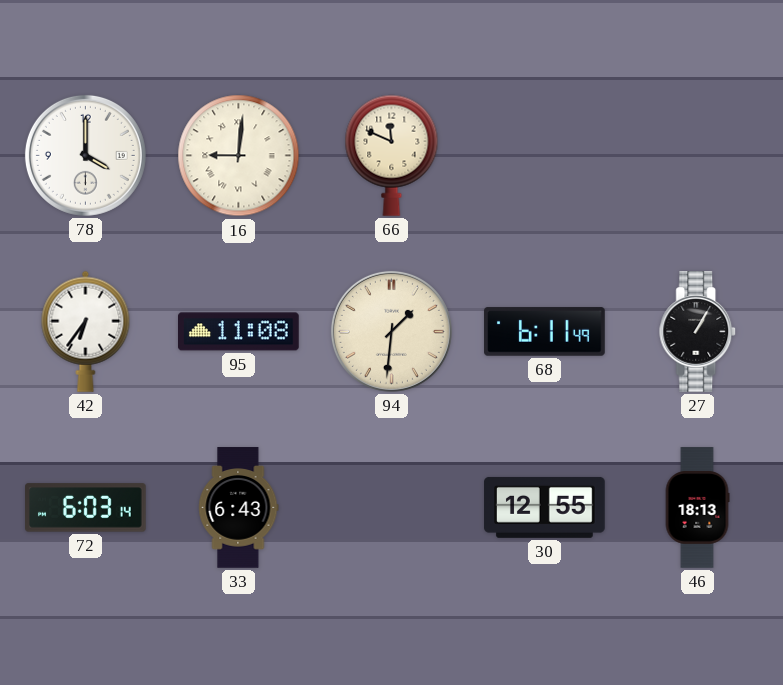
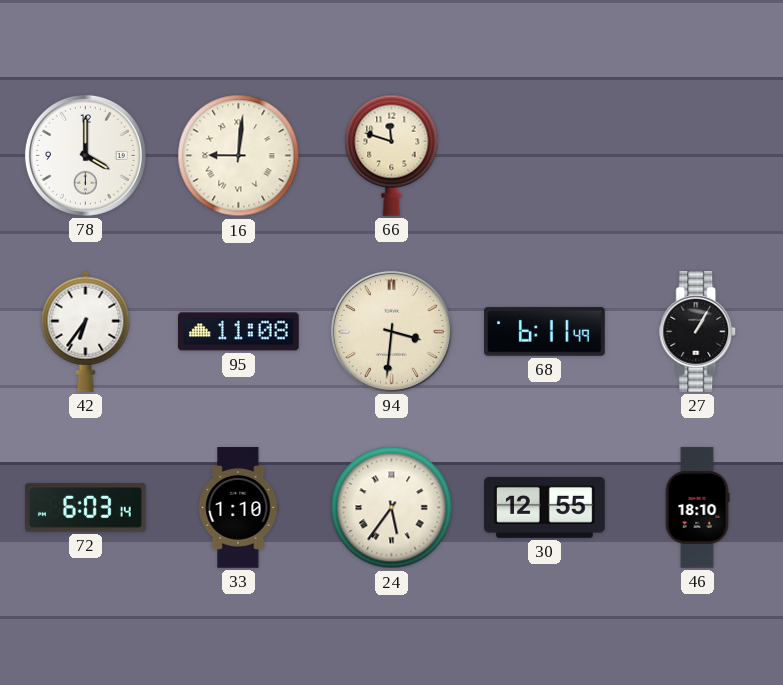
66: 11:49 -> 11:48
94: 1:31 -> 3:31
33: 6:43 -> 1:10
24: none -> 5:36
46: 18:13 -> 18:10
